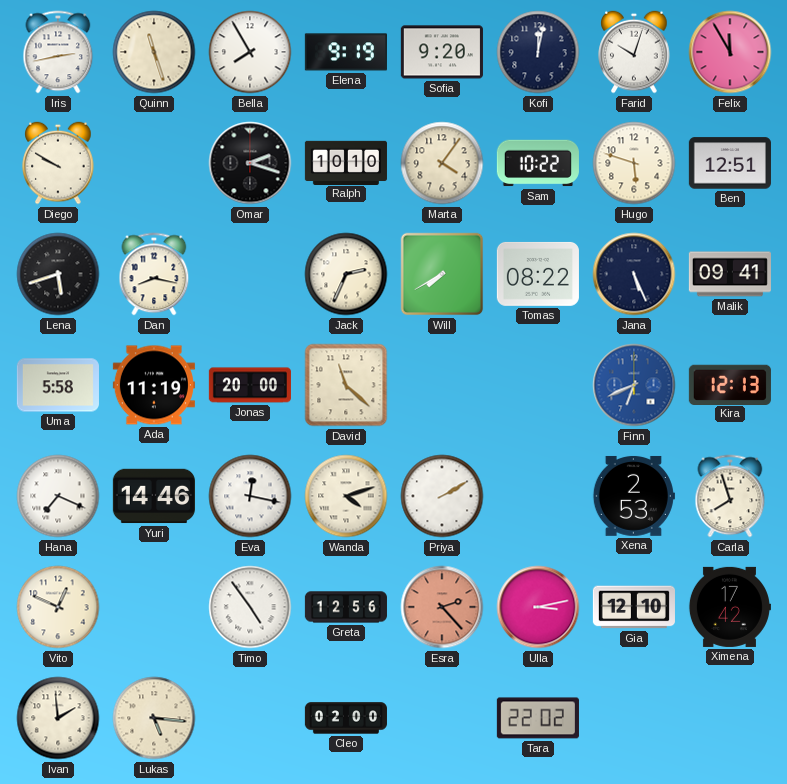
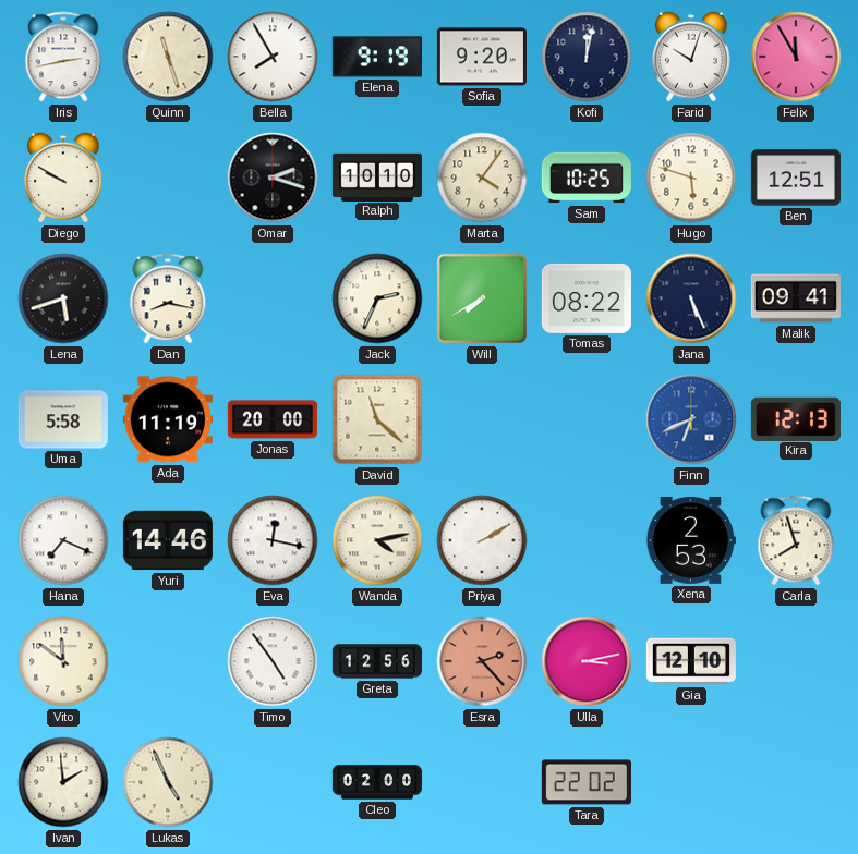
Sam: 10:22 -> 10:25
Wanda: 4:12 -> 4:13
Vito: 12:49 -> 11:51
Ximena: 17:42 -> none
Lukas: 5:16 -> 4:56
